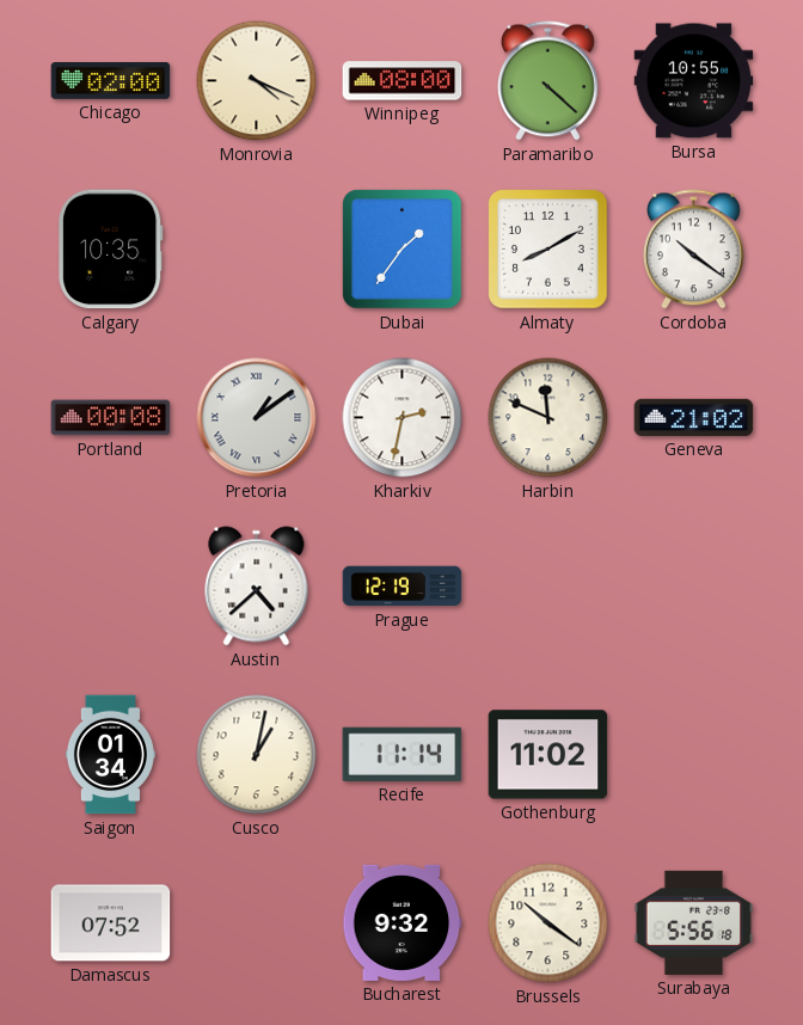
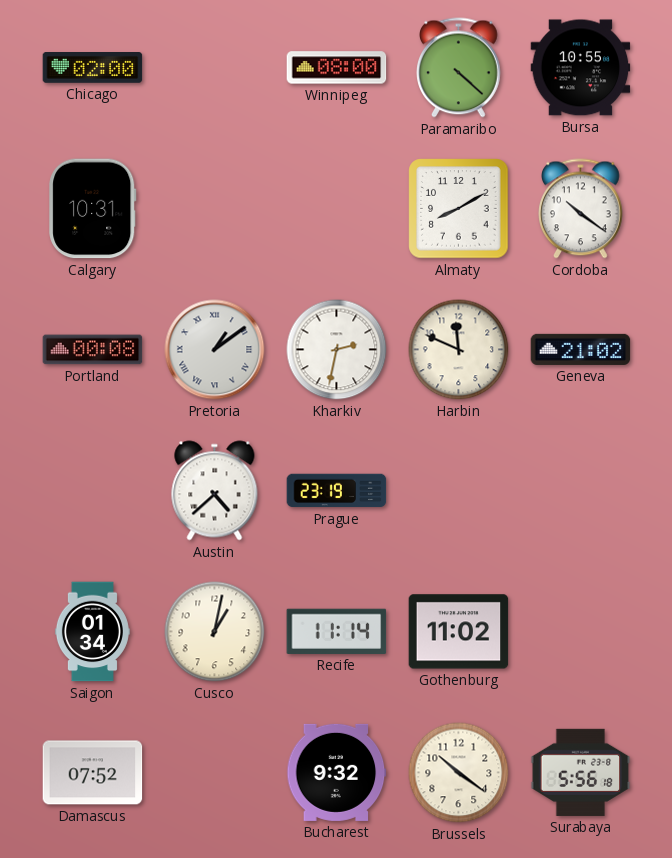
Monrovia: 4:19 -> none
Calgary: 10:35 -> 10:31
Dubai: 1:36 -> none
Prague: 12:19 -> 23:19
